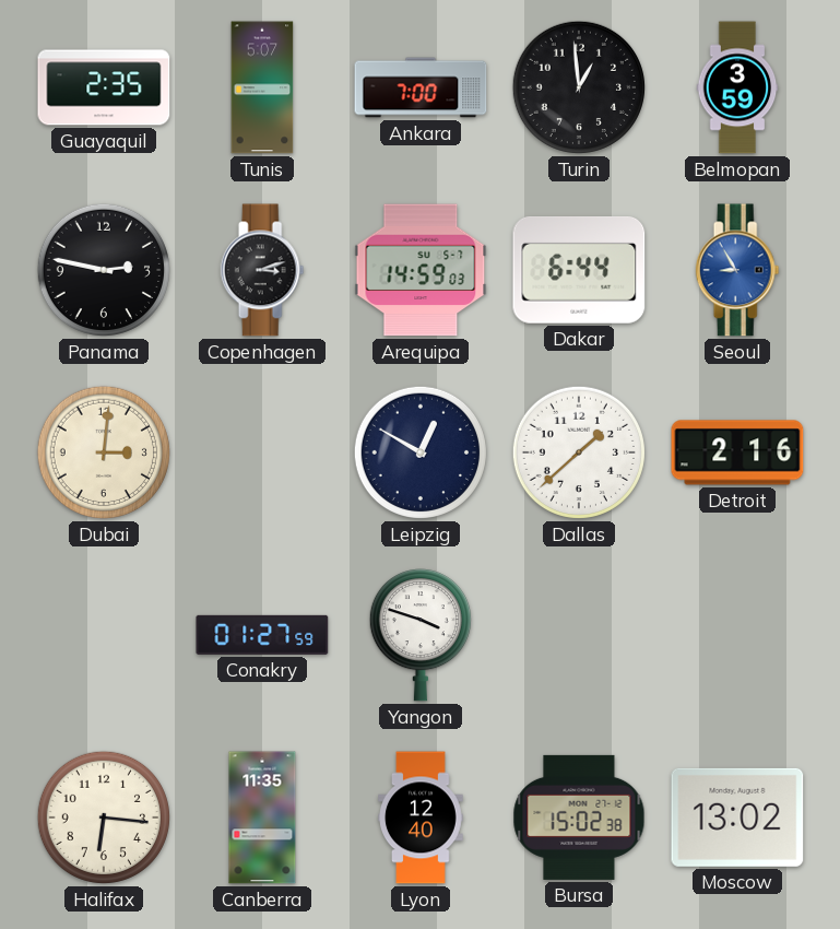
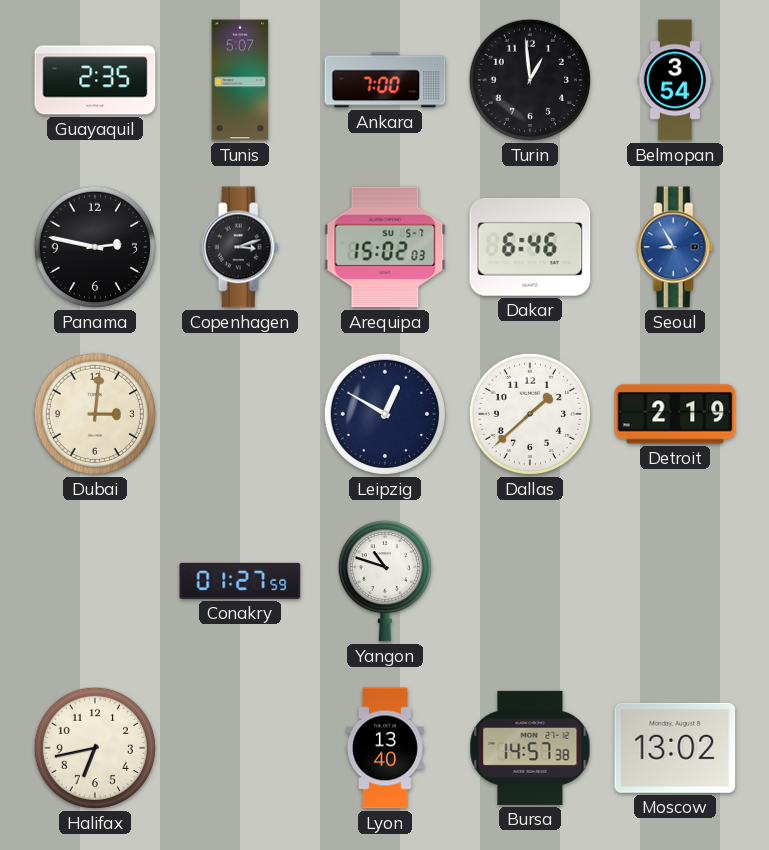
Belmopan: 3:59 -> 3:54
Arequipa: 14:59 -> 15:02
Dakar: 6:44 -> 6:46
Detroit: 2:16 -> 2:19
Yangon: 3:48 -> 10:48
Halifax: 6:16 -> 6:43
Canberra: 11:35 -> none
Lyon: 12:40 -> 13:40
Bursa: 15:02 -> 14:57
